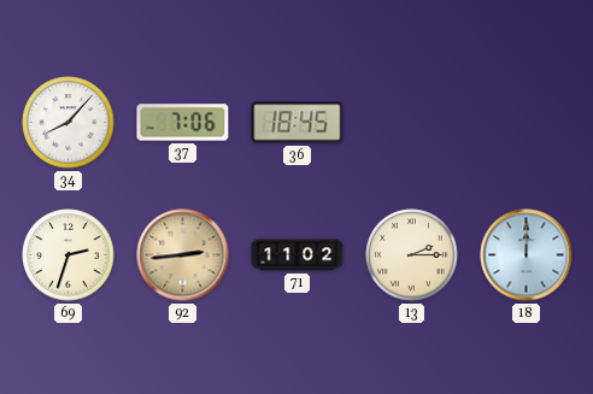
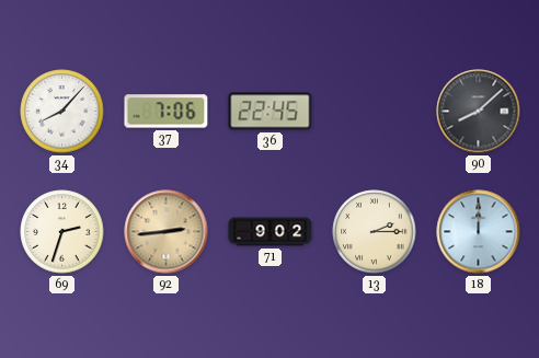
36: 18:45 -> 22:45
90: none -> 8:08
71: 11:02 -> 9:02
